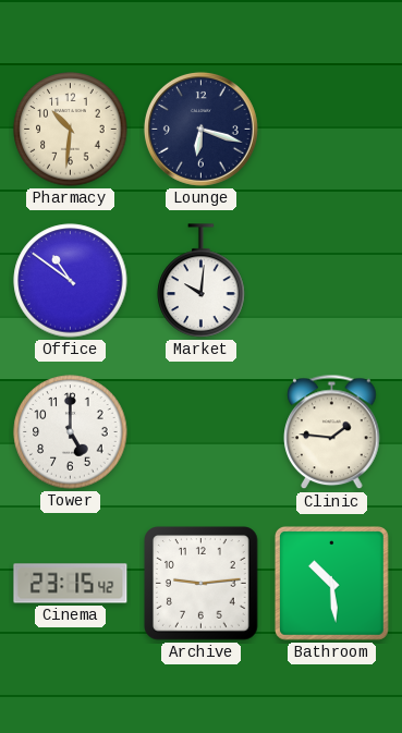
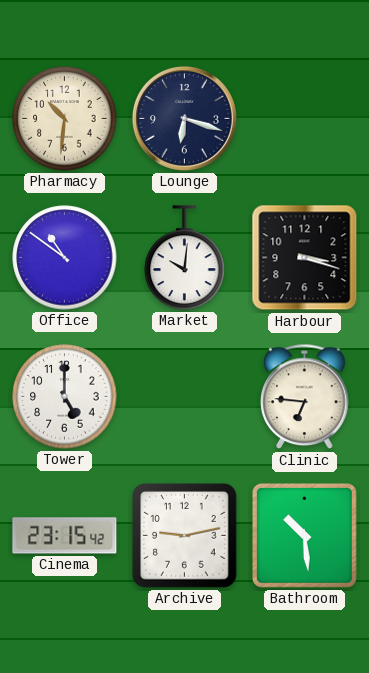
Harbour: none -> 3:18
Clinic: 1:46 -> 6:46
Archive: 9:14 -> 9:13
